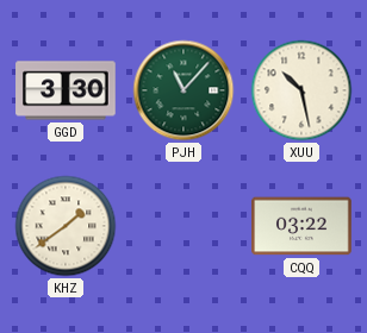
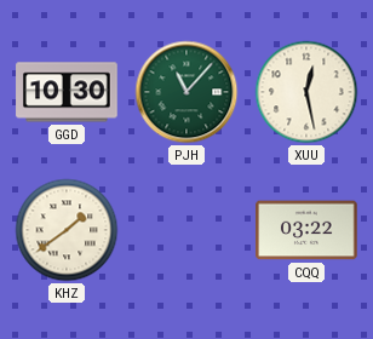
GGD: 3:30 -> 10:30
XUU: 10:28 -> 12:28
